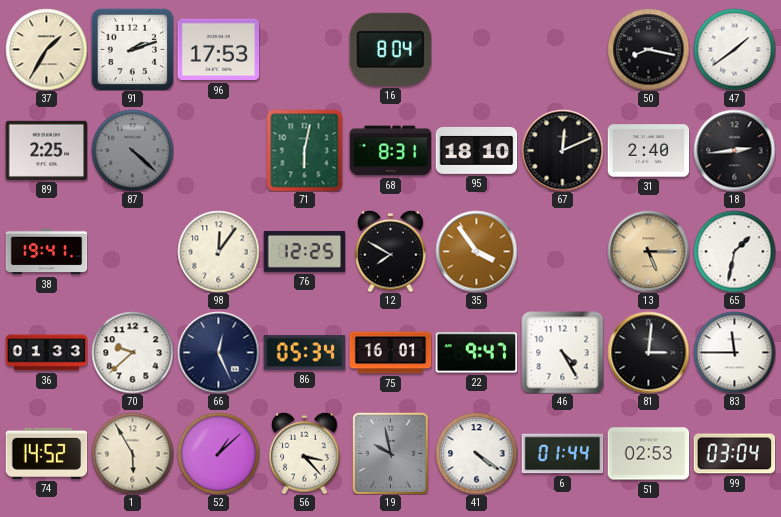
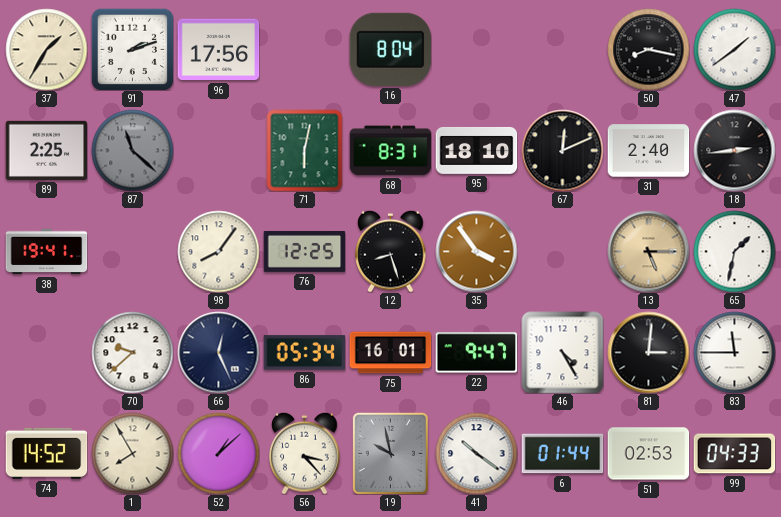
96: 17:53 -> 17:56
87: 4:22 -> 11:22
98: 12:06 -> 8:06
12: 7:50 -> 8:27
36: 01:33 -> none
1: 5:55 -> 7:55
41: 4:21 -> 10:21
99: 03:04 -> 04:33
